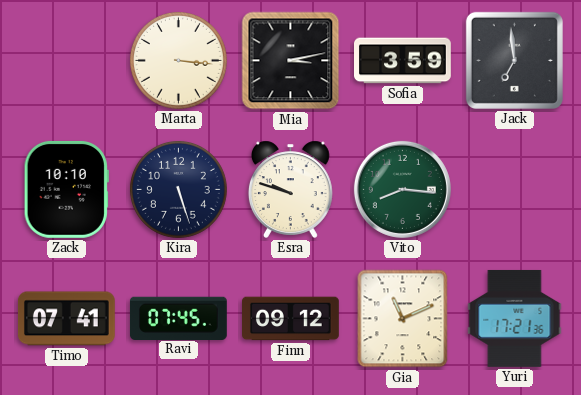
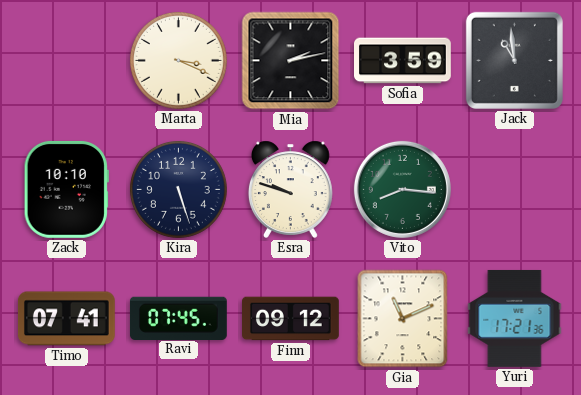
Marta: 3:16 -> 3:19
Mia: 3:13 -> 2:13
Jack: 6:59 -> 10:59
